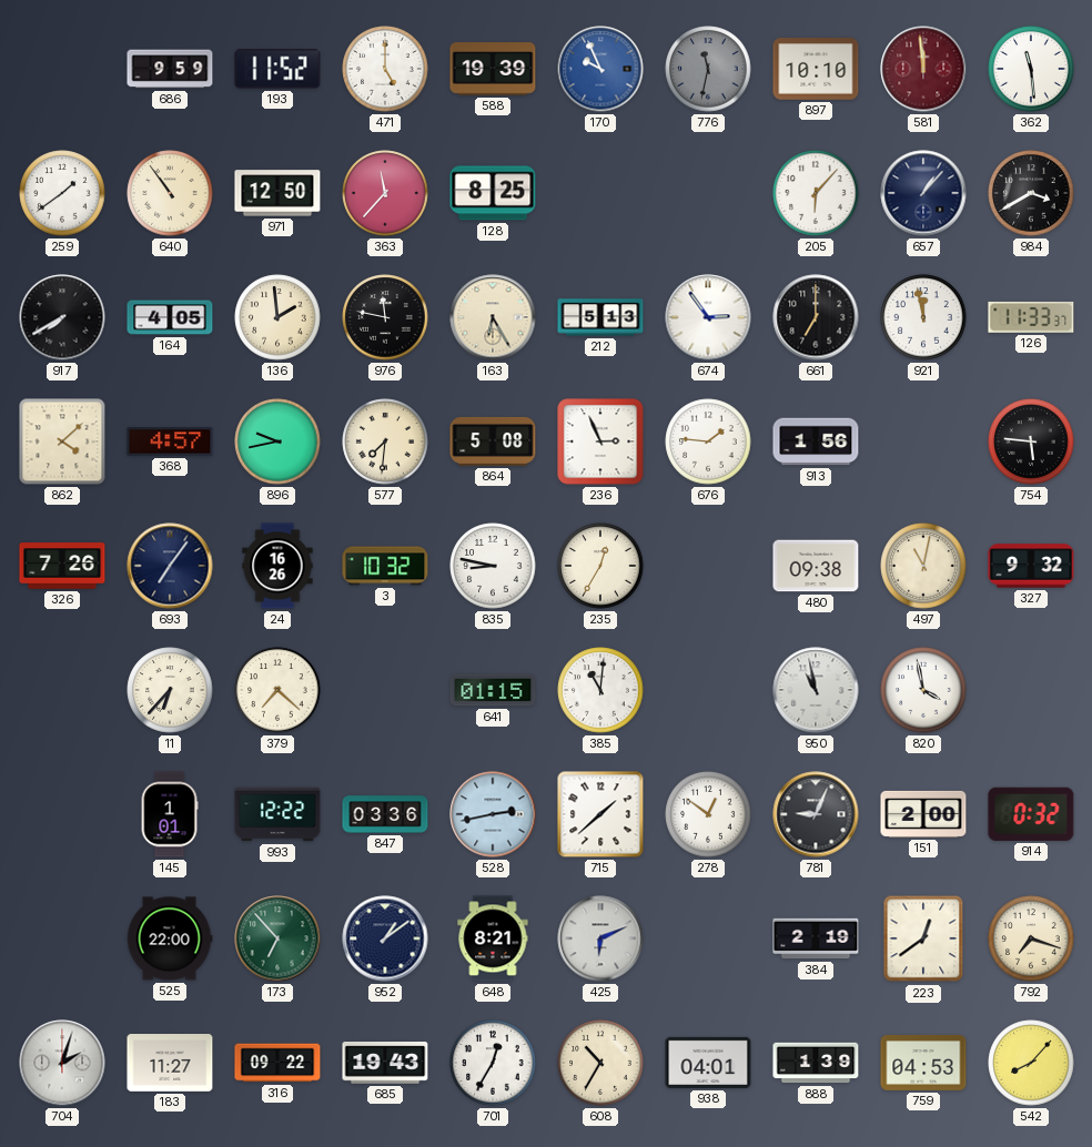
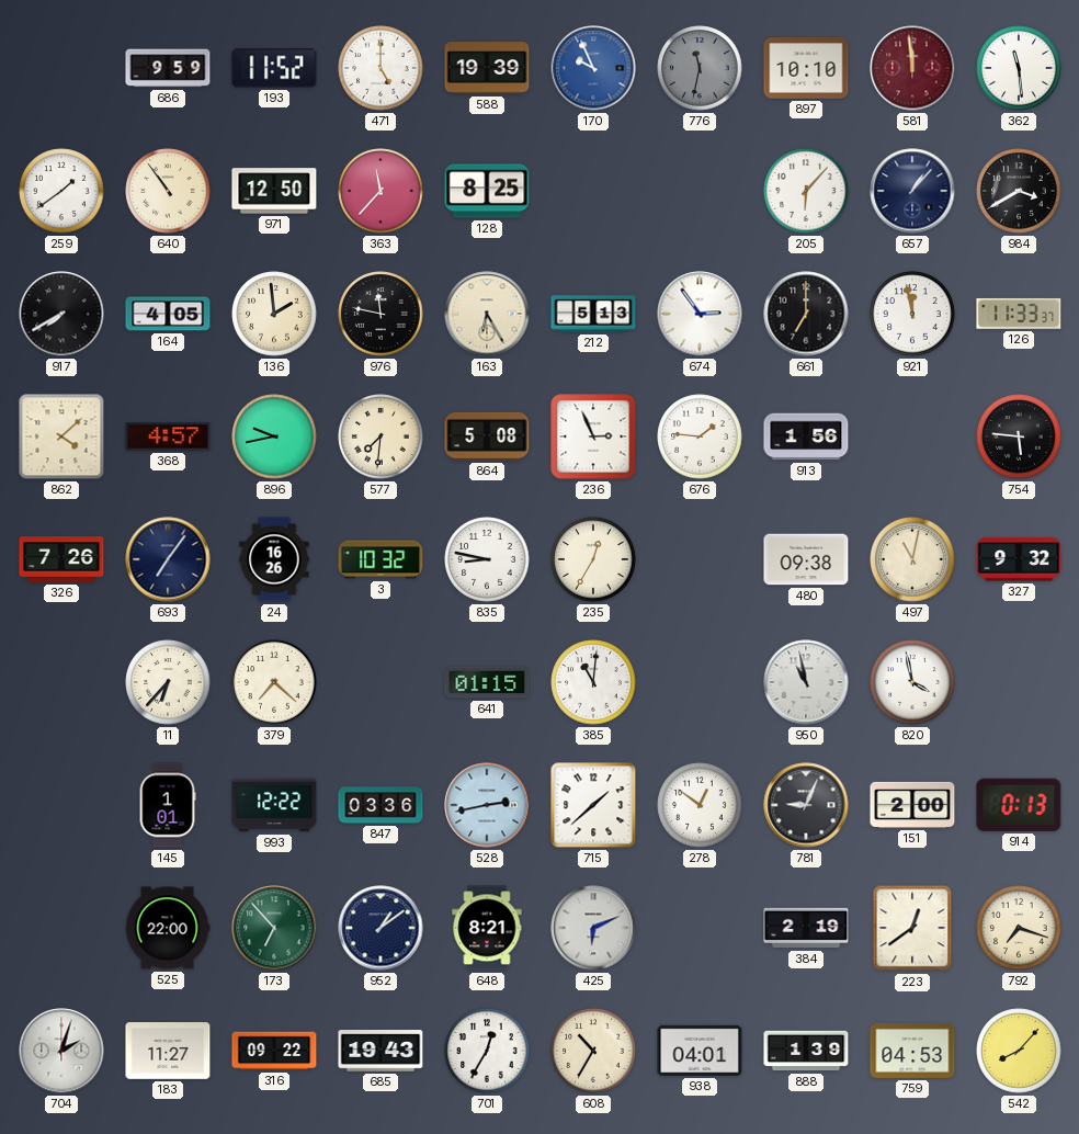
914: 0:32 -> 0:13
